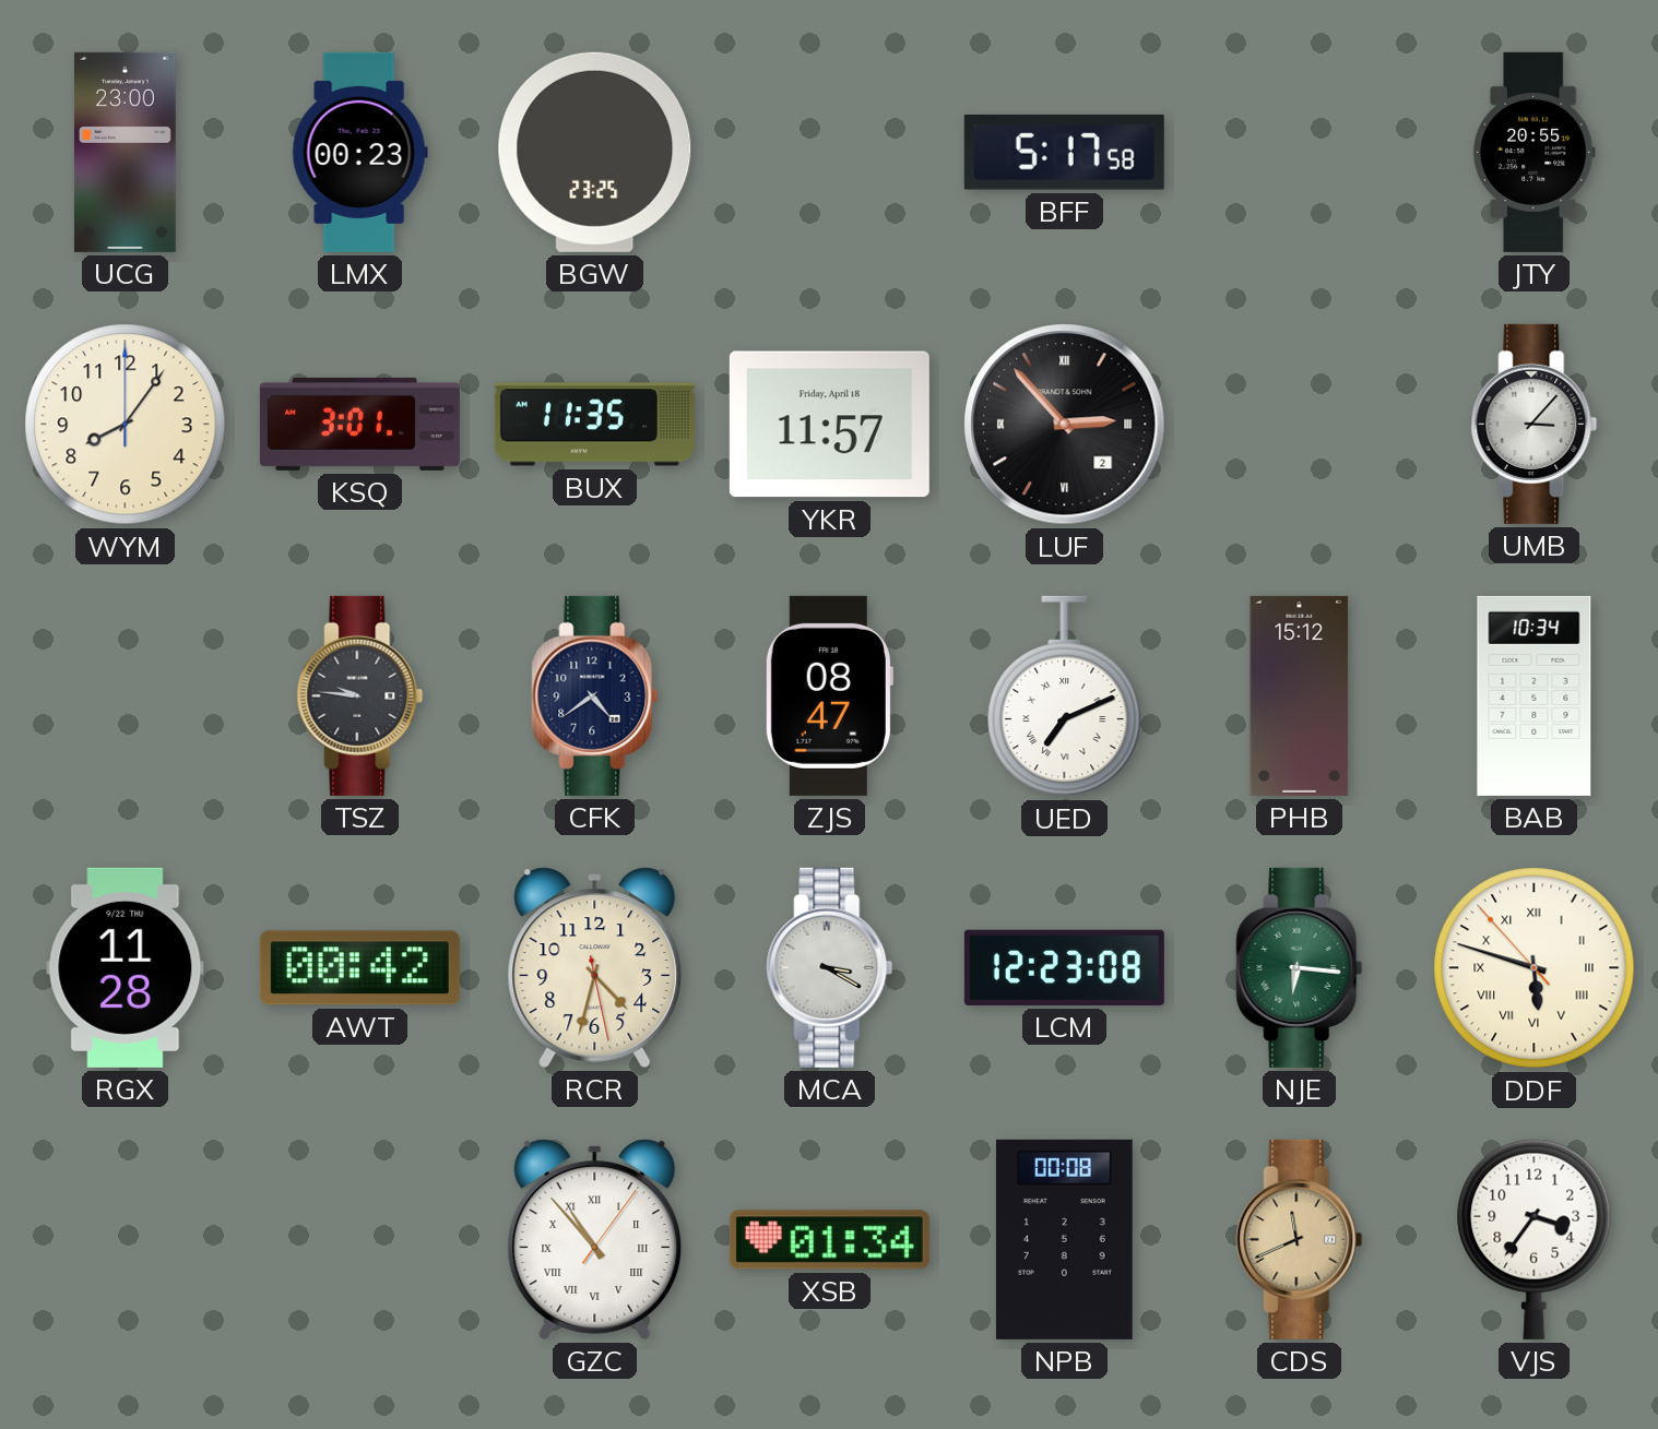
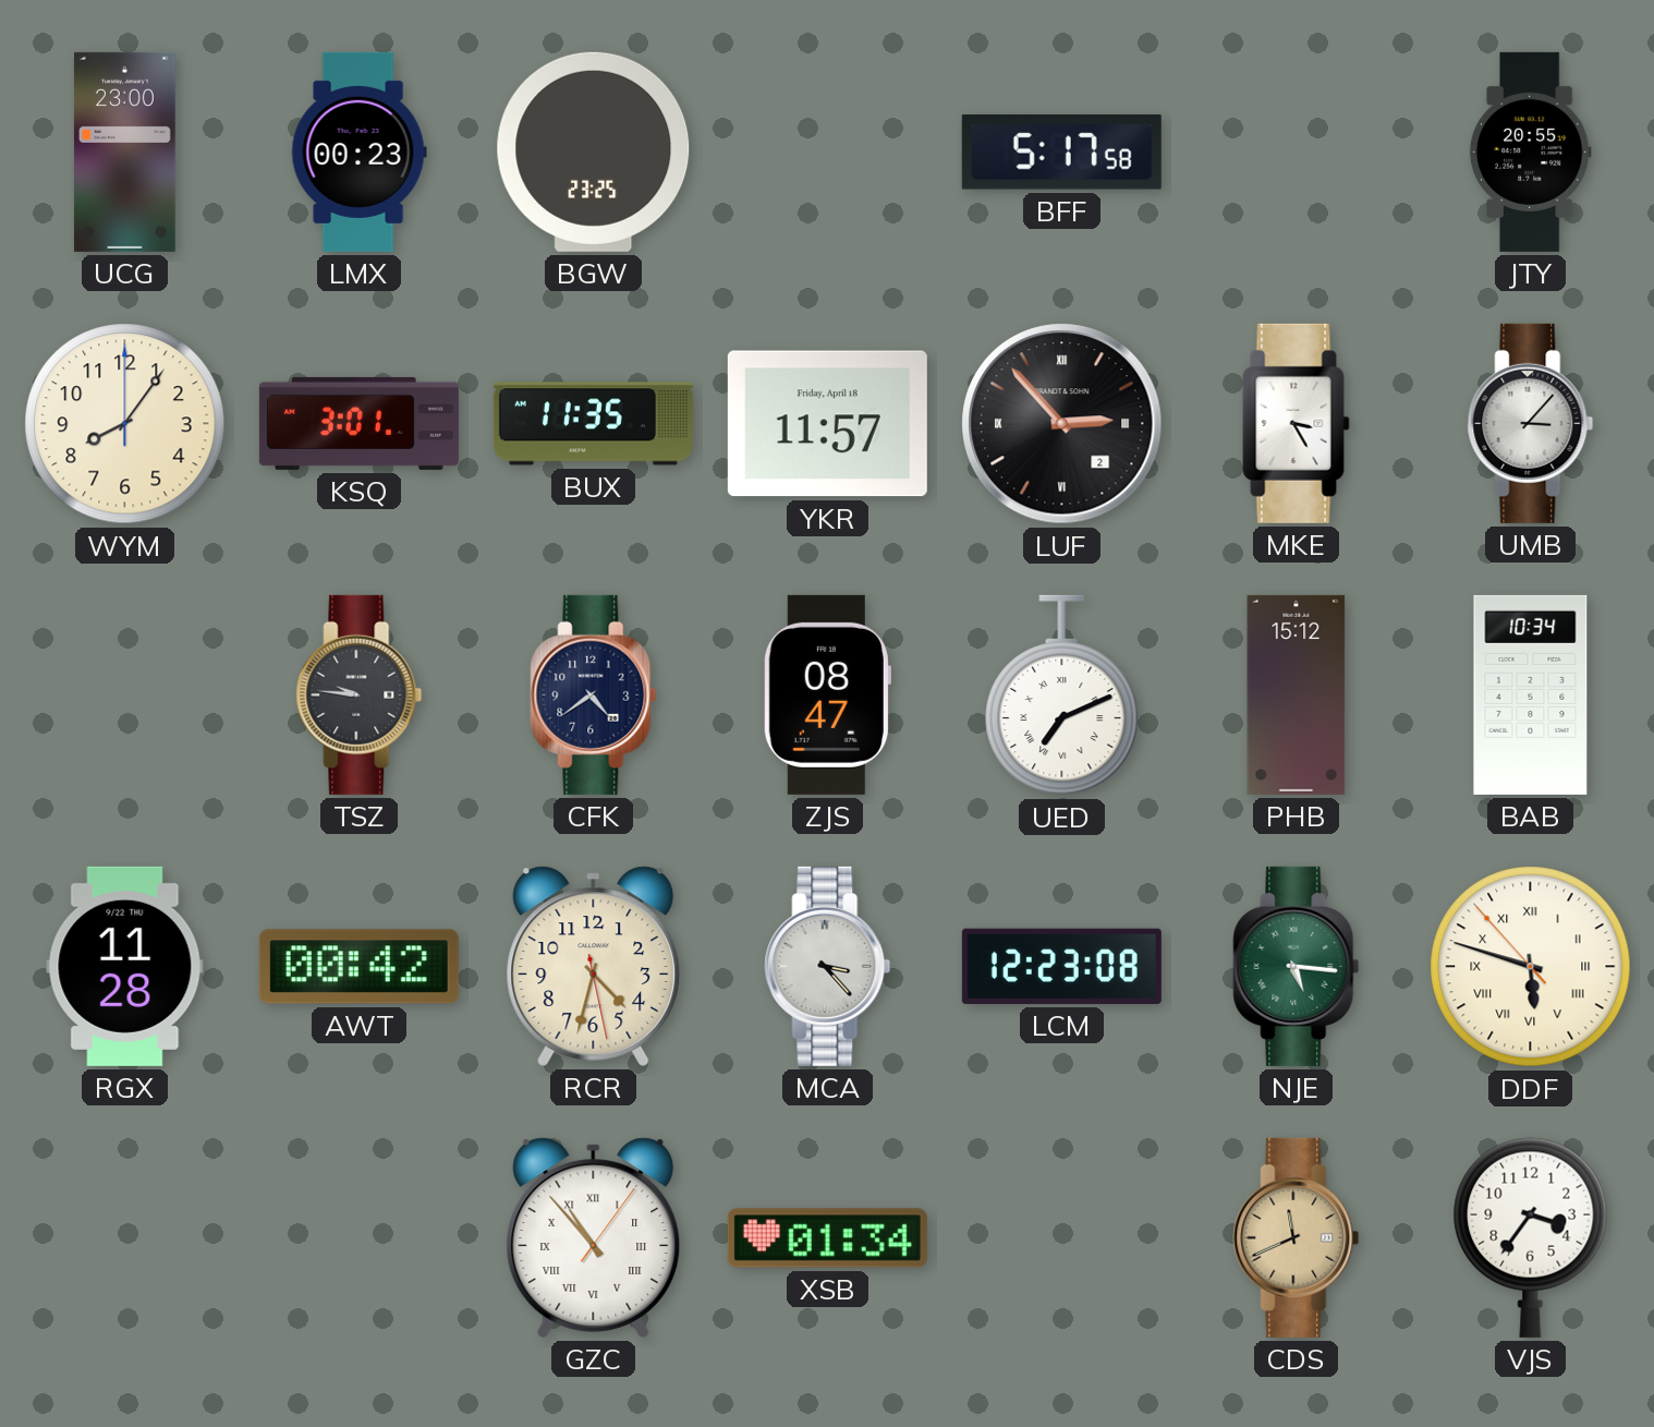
MKE: none -> 3:25
MCA: 3:20 -> 3:23
NJE: 6:16 -> 5:16
NPB: 00:08 -> none
